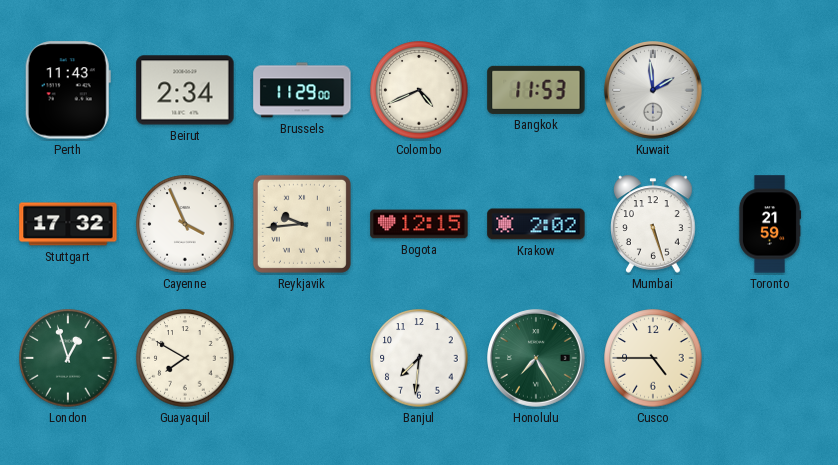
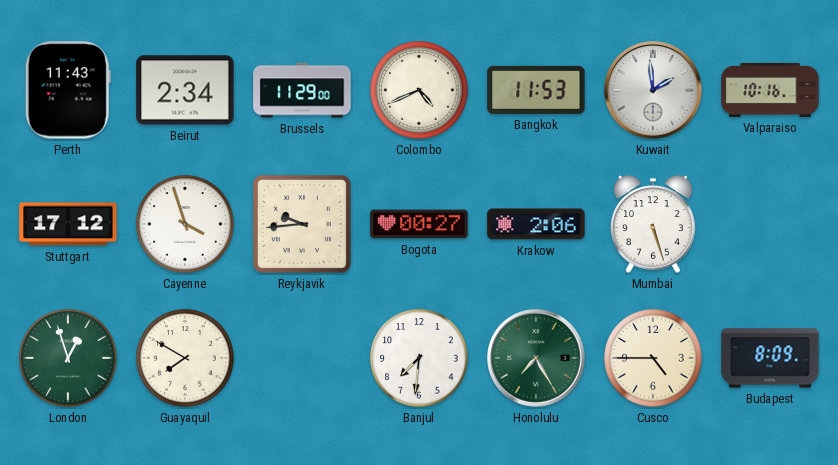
Valparaiso: none -> 10:16
Stuttgart: 17:32 -> 17:12
Cayenne: 3:56 -> 3:57
Bogota: 12:15 -> 00:27
Krakow: 2:02 -> 2:06
Toronto: 21:59 -> none
Budapest: none -> 8:09
